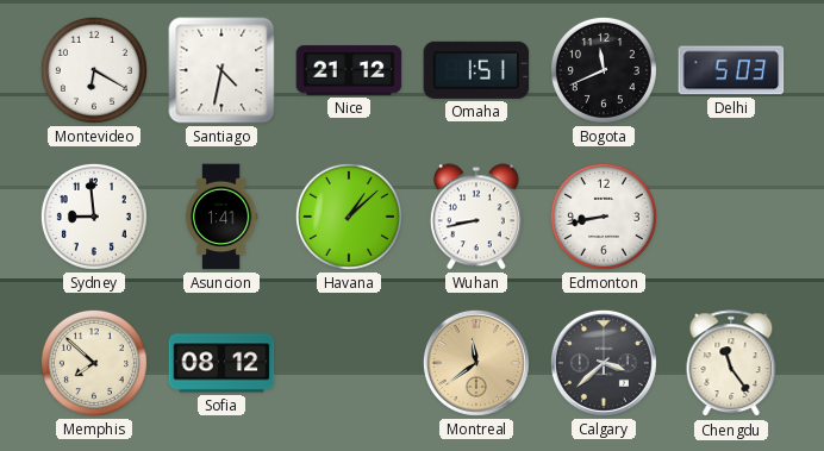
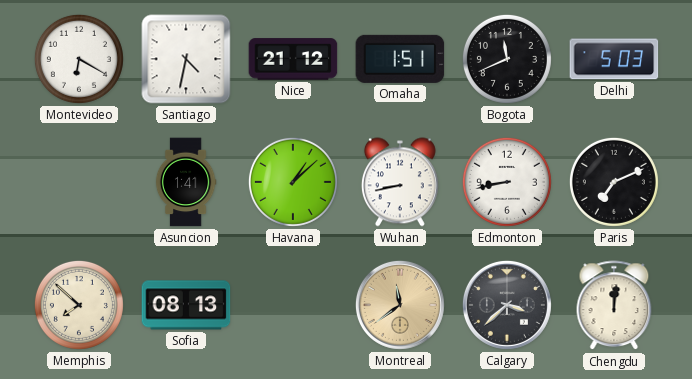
Sydney: 8:59 -> none
Paris: none -> 7:11
Sofia: 08:12 -> 08:13
Chengdu: 11:24 -> 12:01
